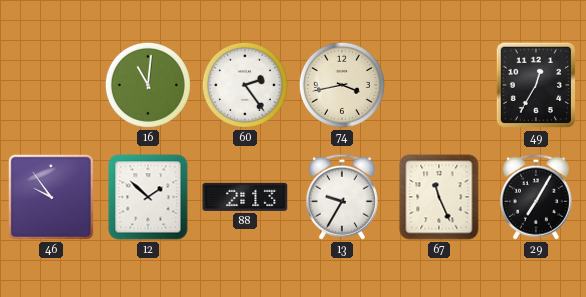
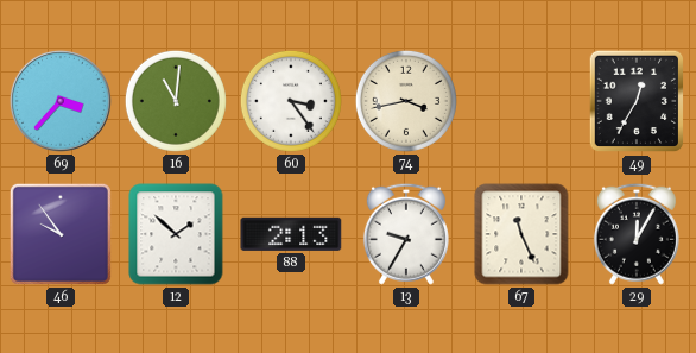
69: none -> 3:37
60: 2:24 -> 3:24
29: 7:05 -> 12:05
